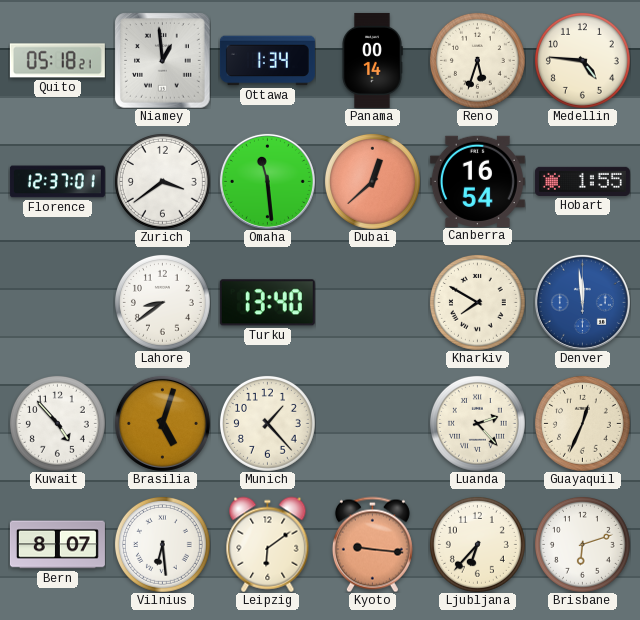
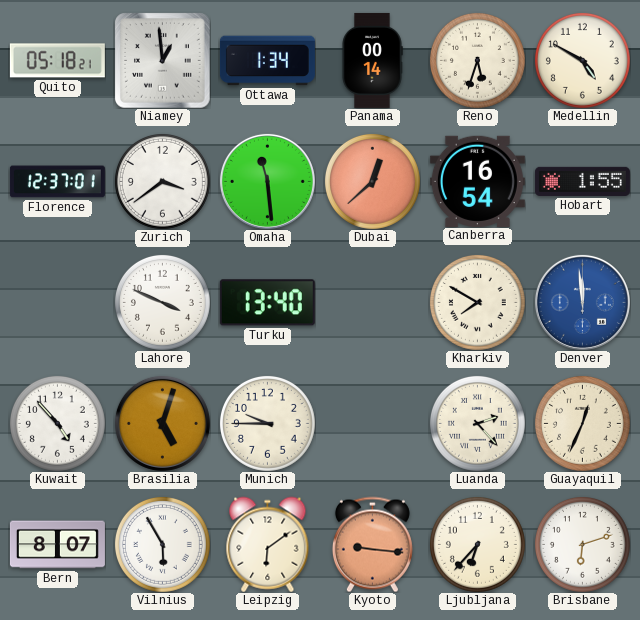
Medellin: 4:46 -> 4:50
Lahore: 8:39 -> 3:49
Munich: 1:23 -> 9:45
Vilnius: 6:29 -> 5:55
